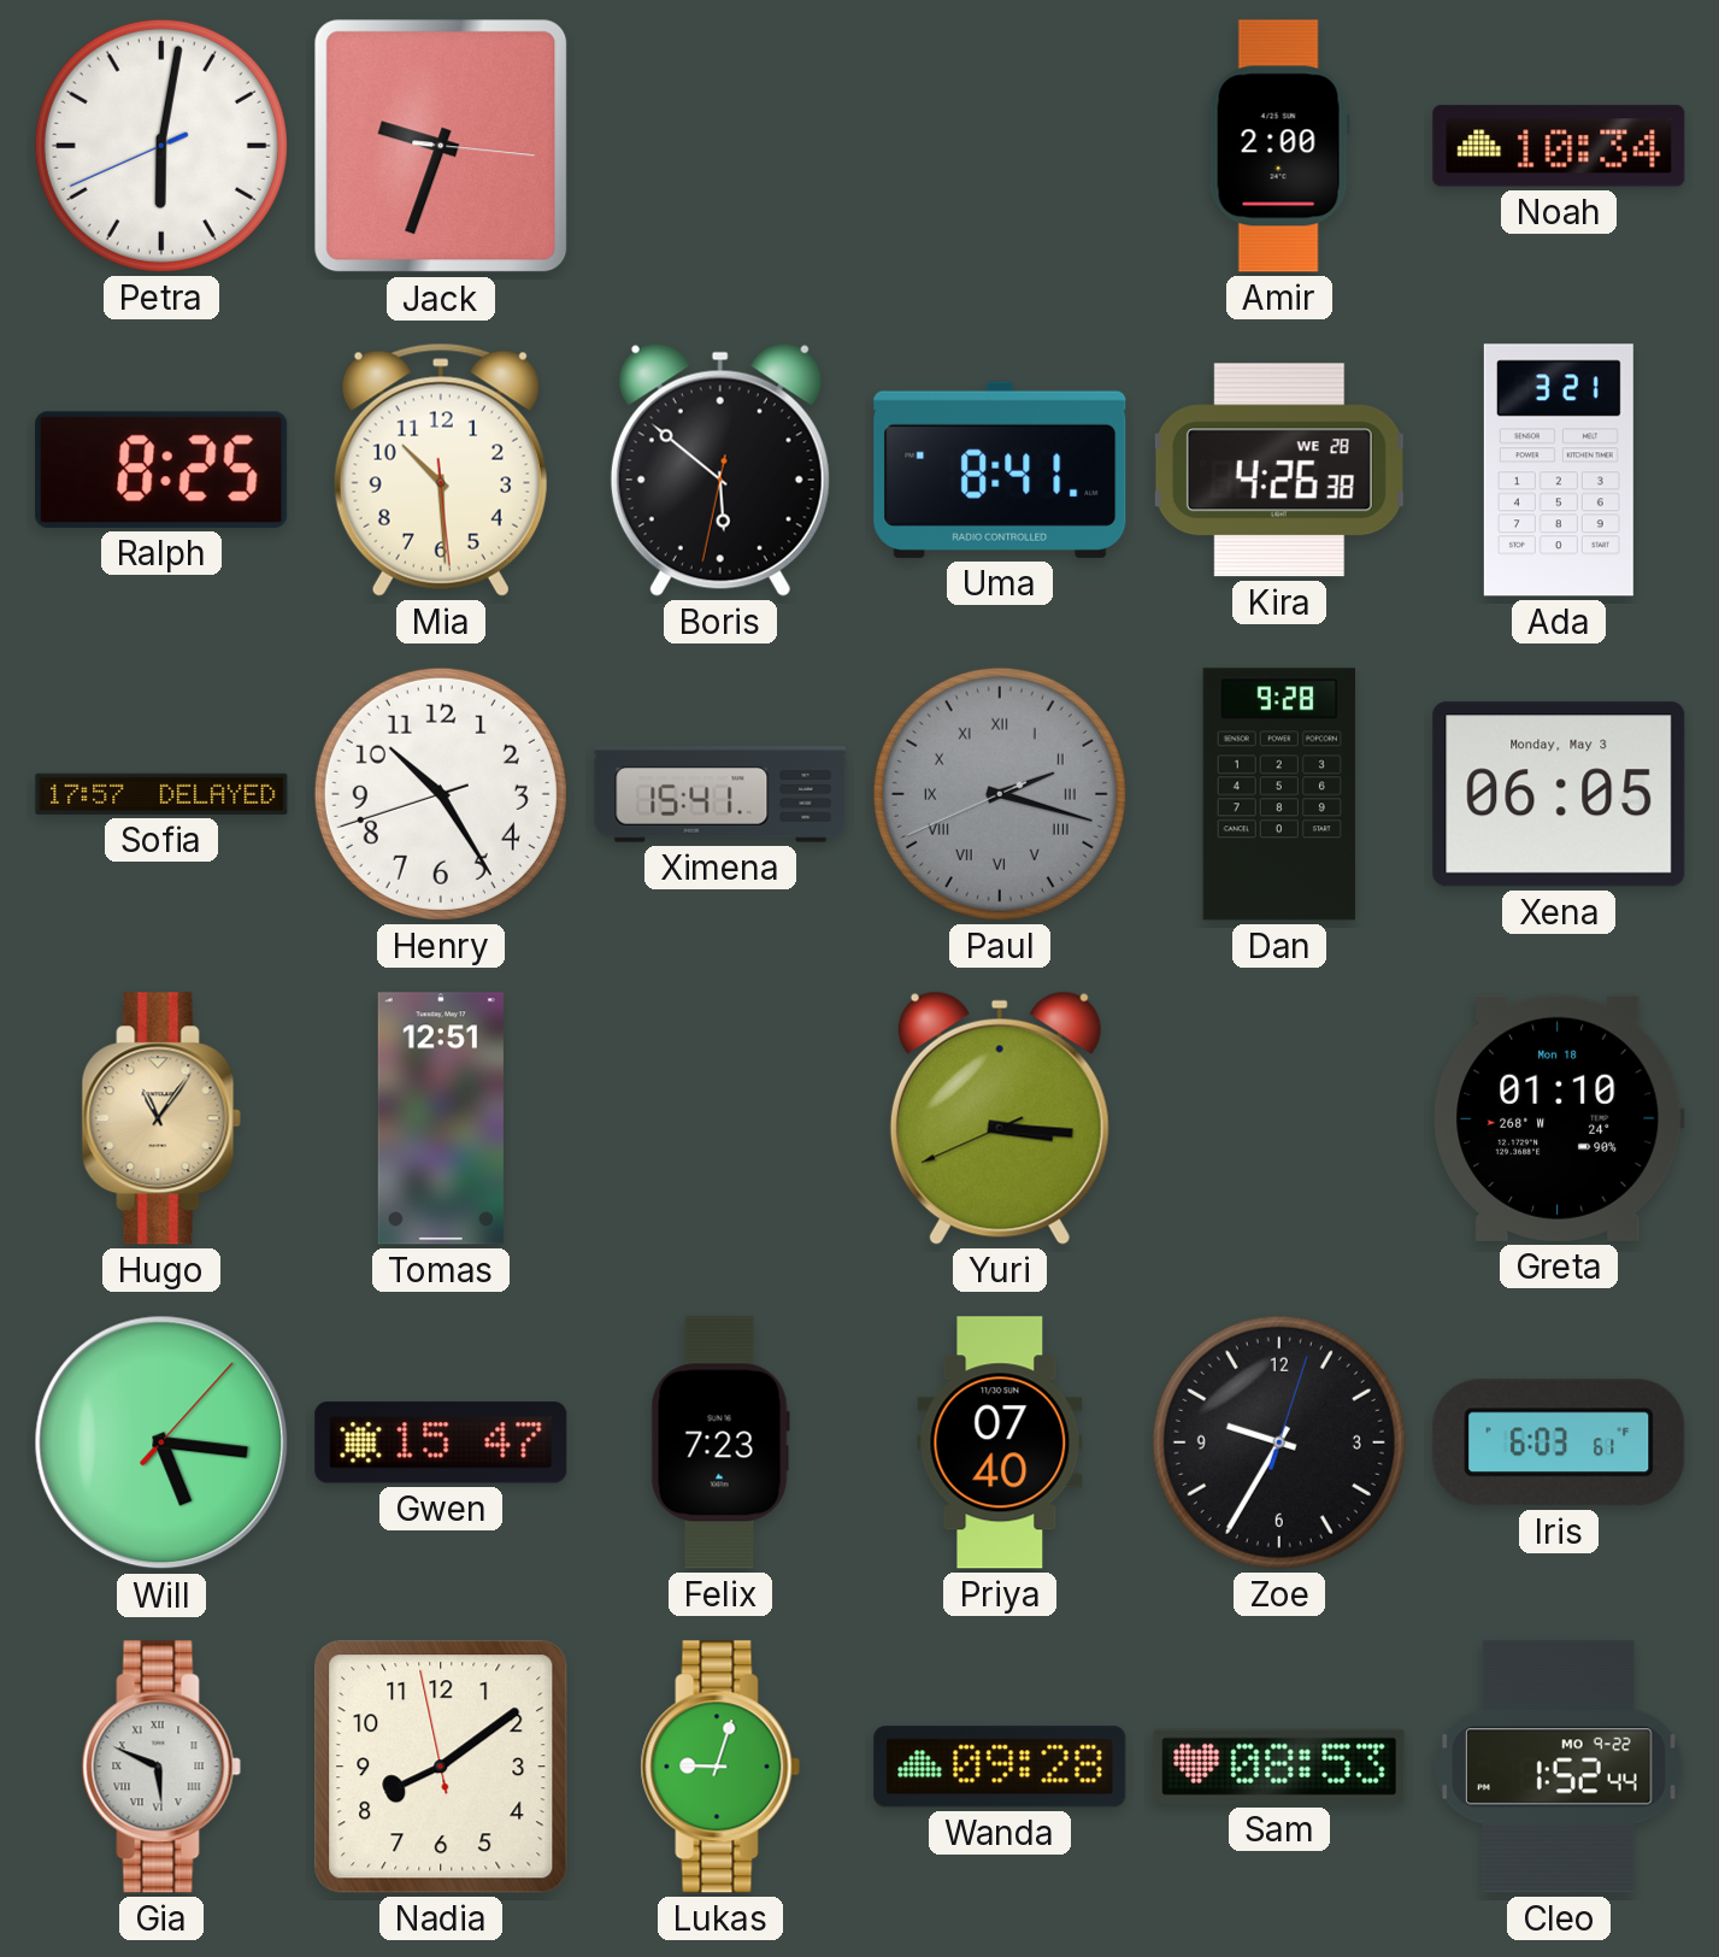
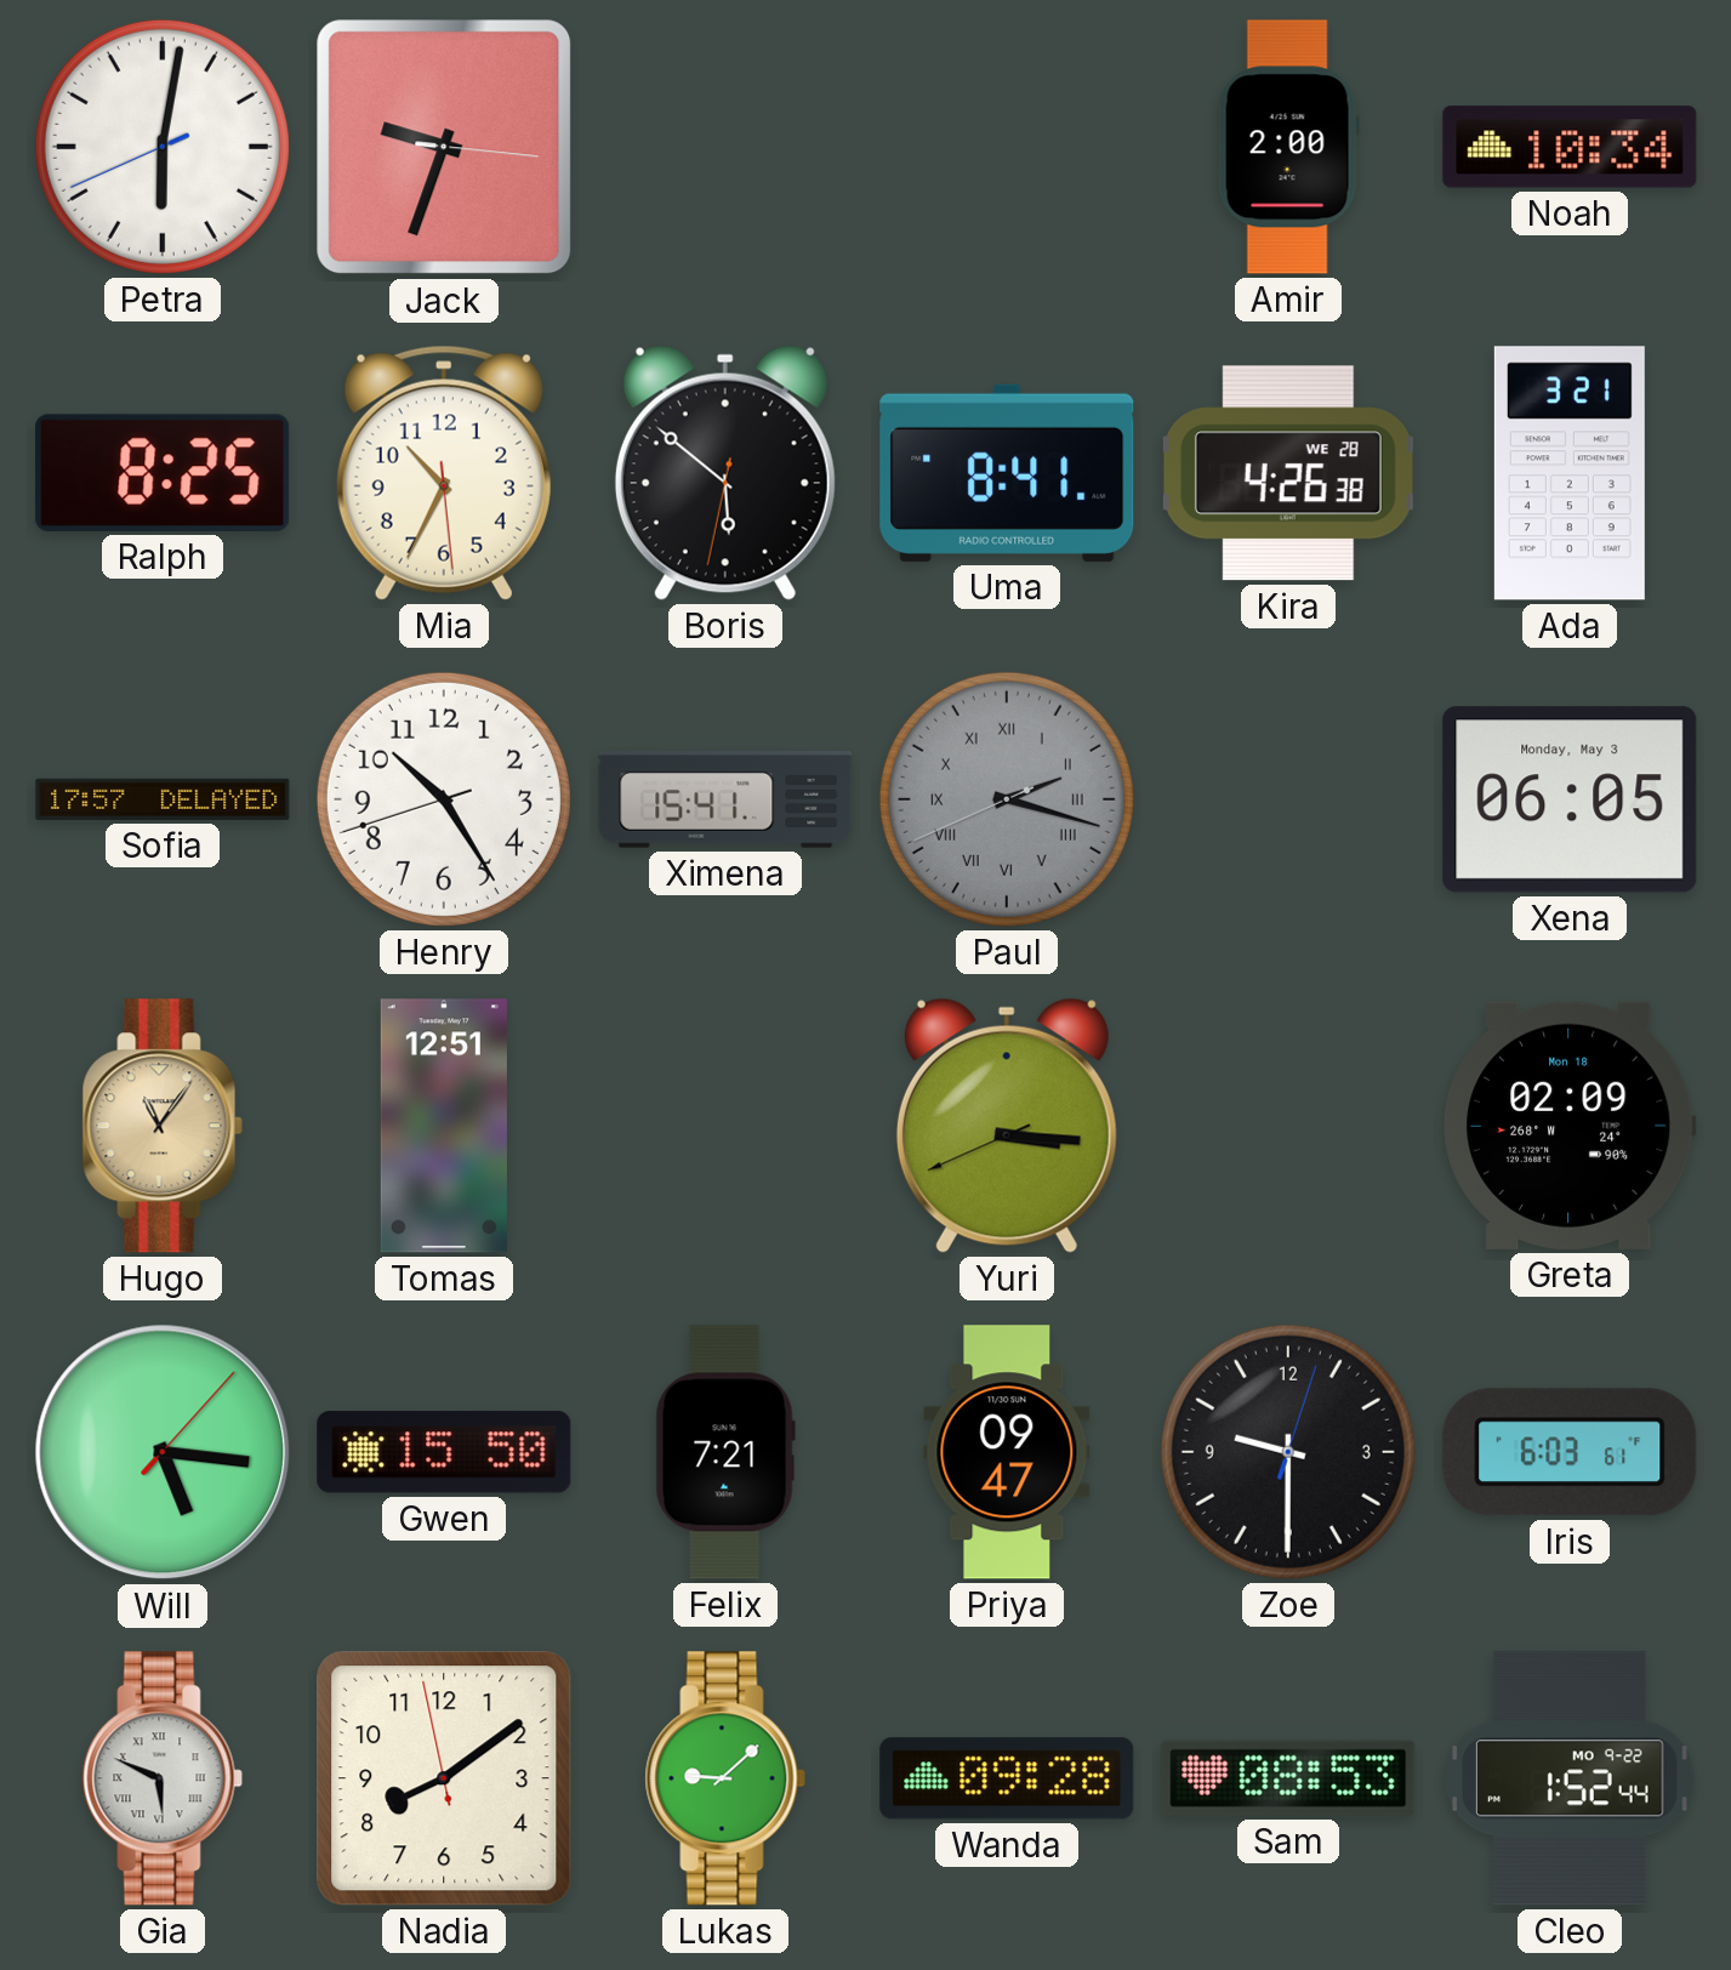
Mia: 10:29 -> 10:34
Dan: 9:28 -> none
Greta: 01:10 -> 02:09
Gwen: 15:47 -> 15:50
Felix: 7:23 -> 7:21
Priya: 07:40 -> 09:47
Zoe: 9:35 -> 9:30
Lukas: 9:03 -> 9:08
